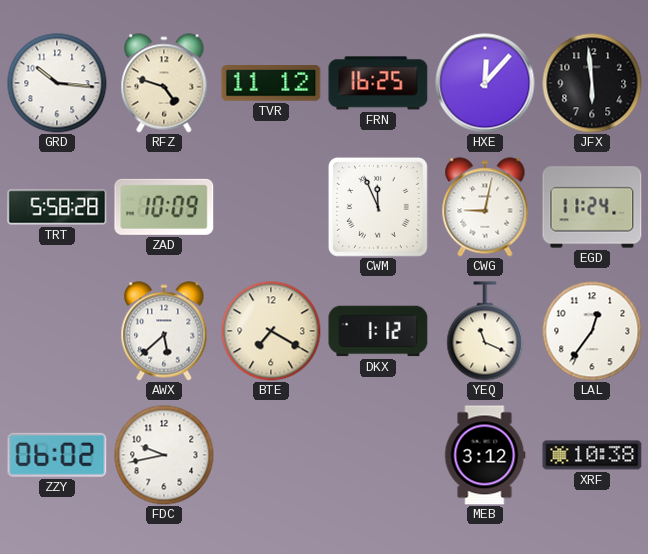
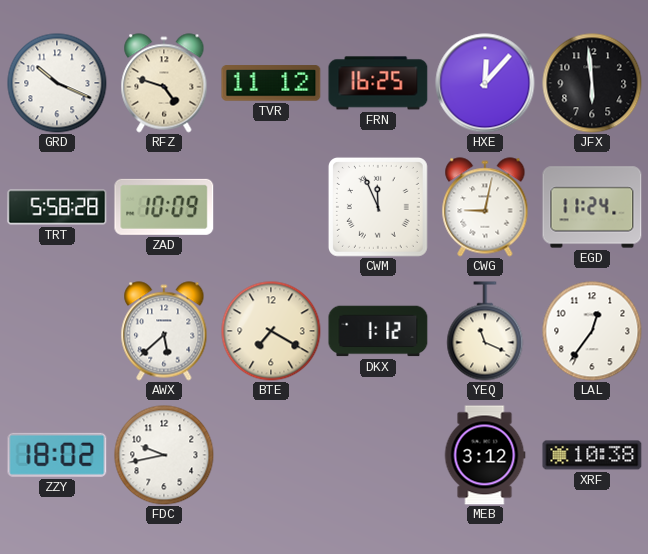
GRD: 10:16 -> 10:19
ZZY: 06:02 -> 18:02
